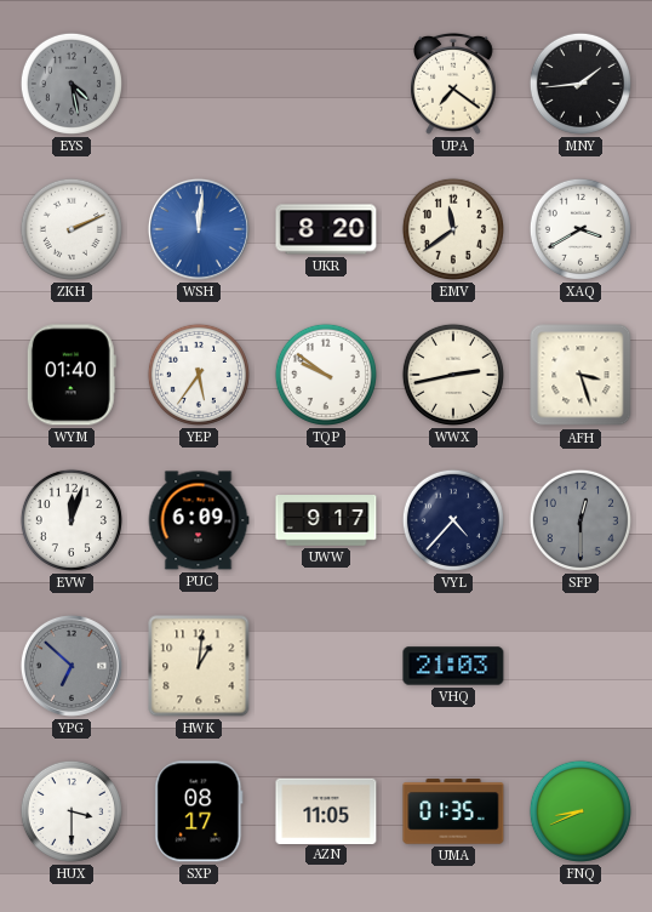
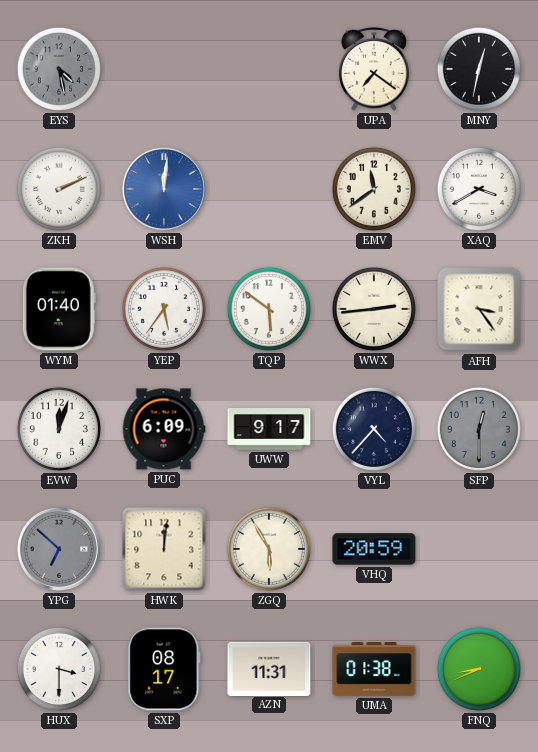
MNY: 1:44 -> 12:32
UKR: 8:20 -> none
TQP: 9:51 -> 5:51
WWX: 2:43 -> 2:44
AFH: 3:27 -> 3:24
HWK: 1:01 -> 12:01
ZGQ: none -> 5:55
VHQ: 21:03 -> 20:59
AZN: 11:05 -> 11:31
UMA: 01:35 -> 01:38
